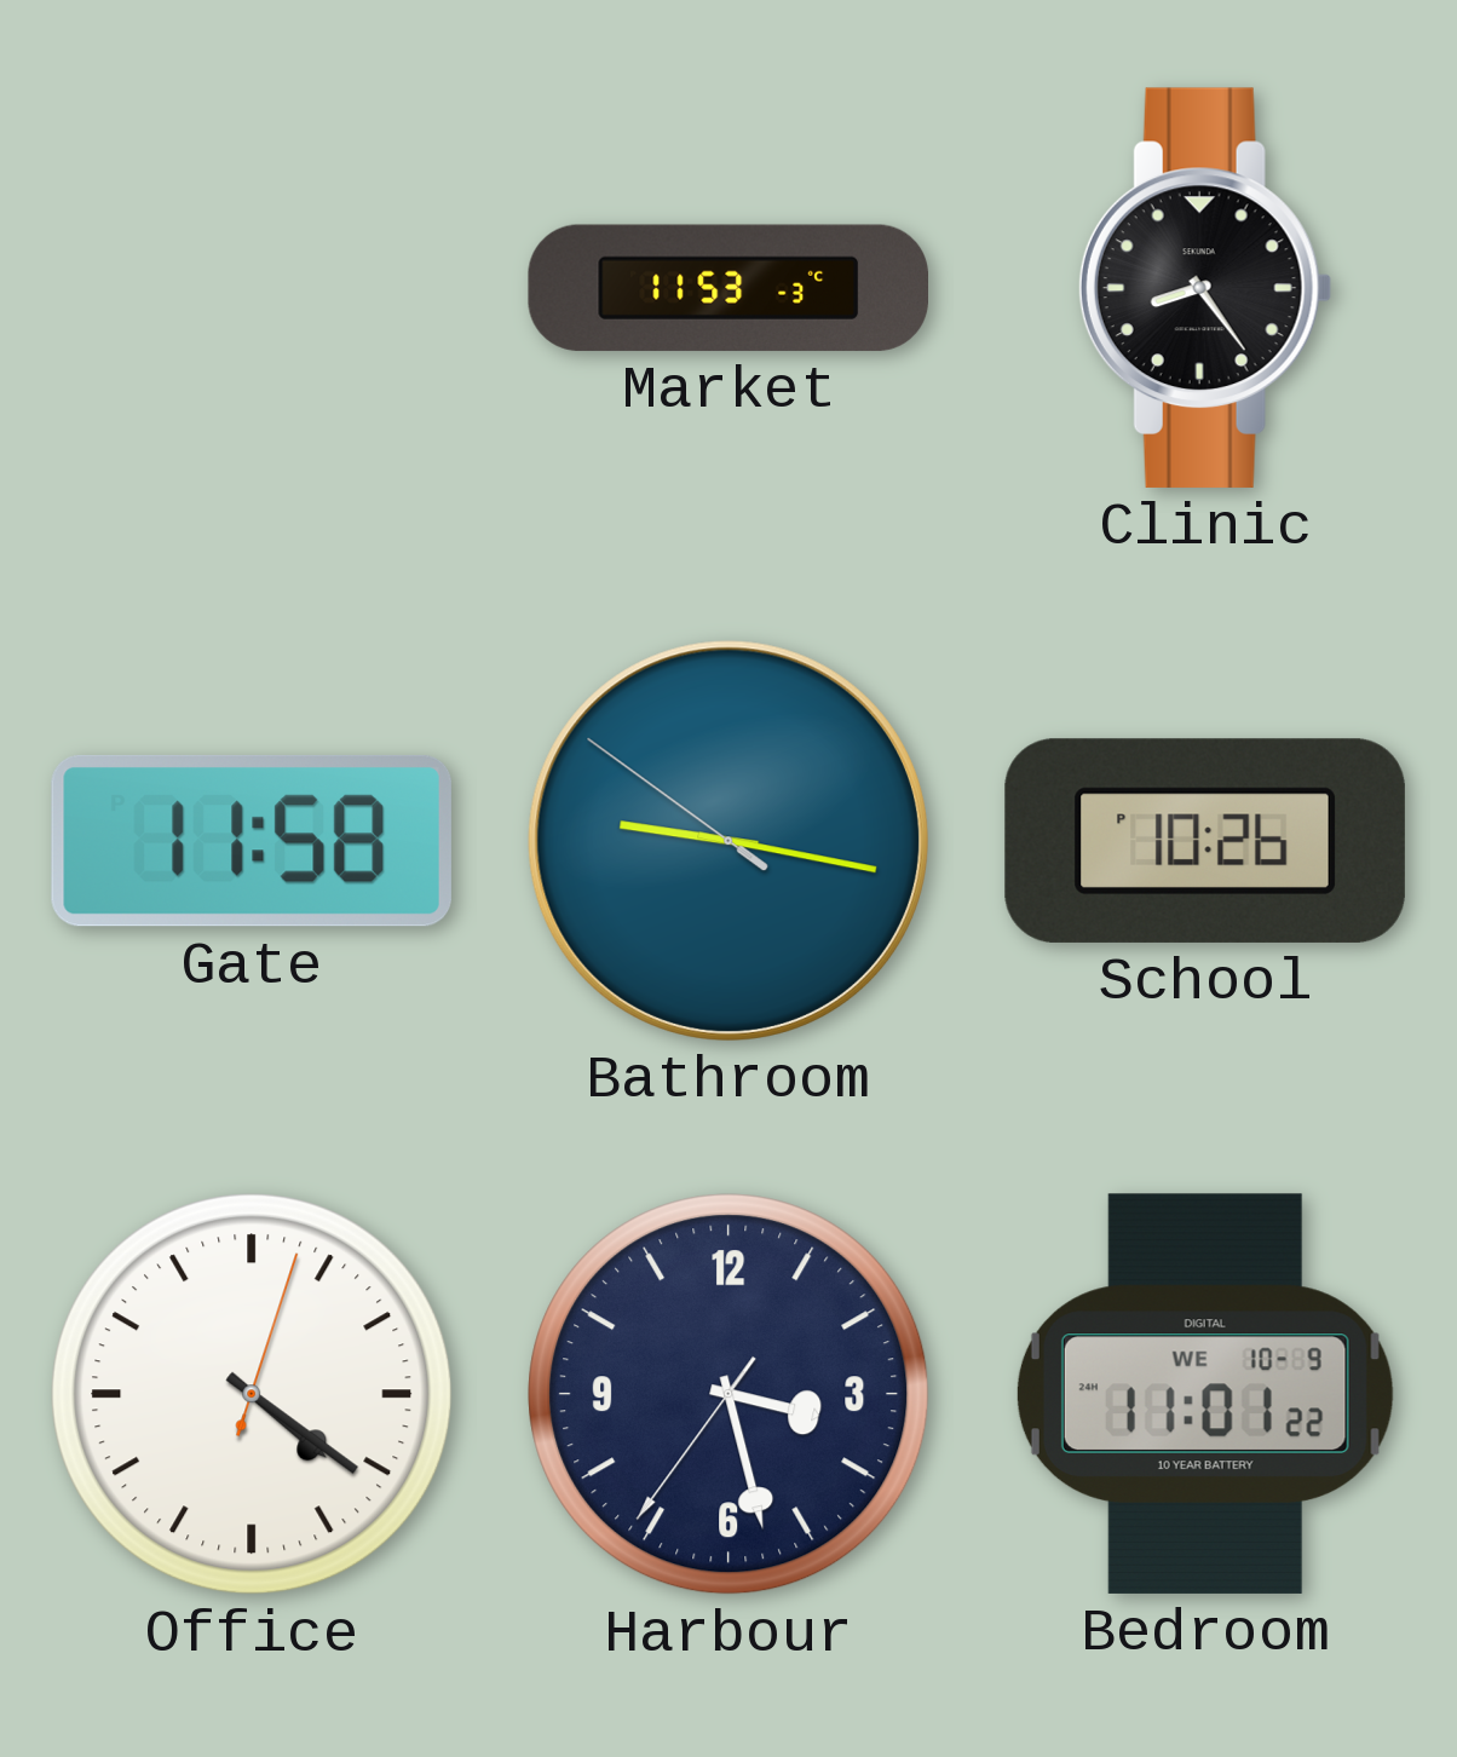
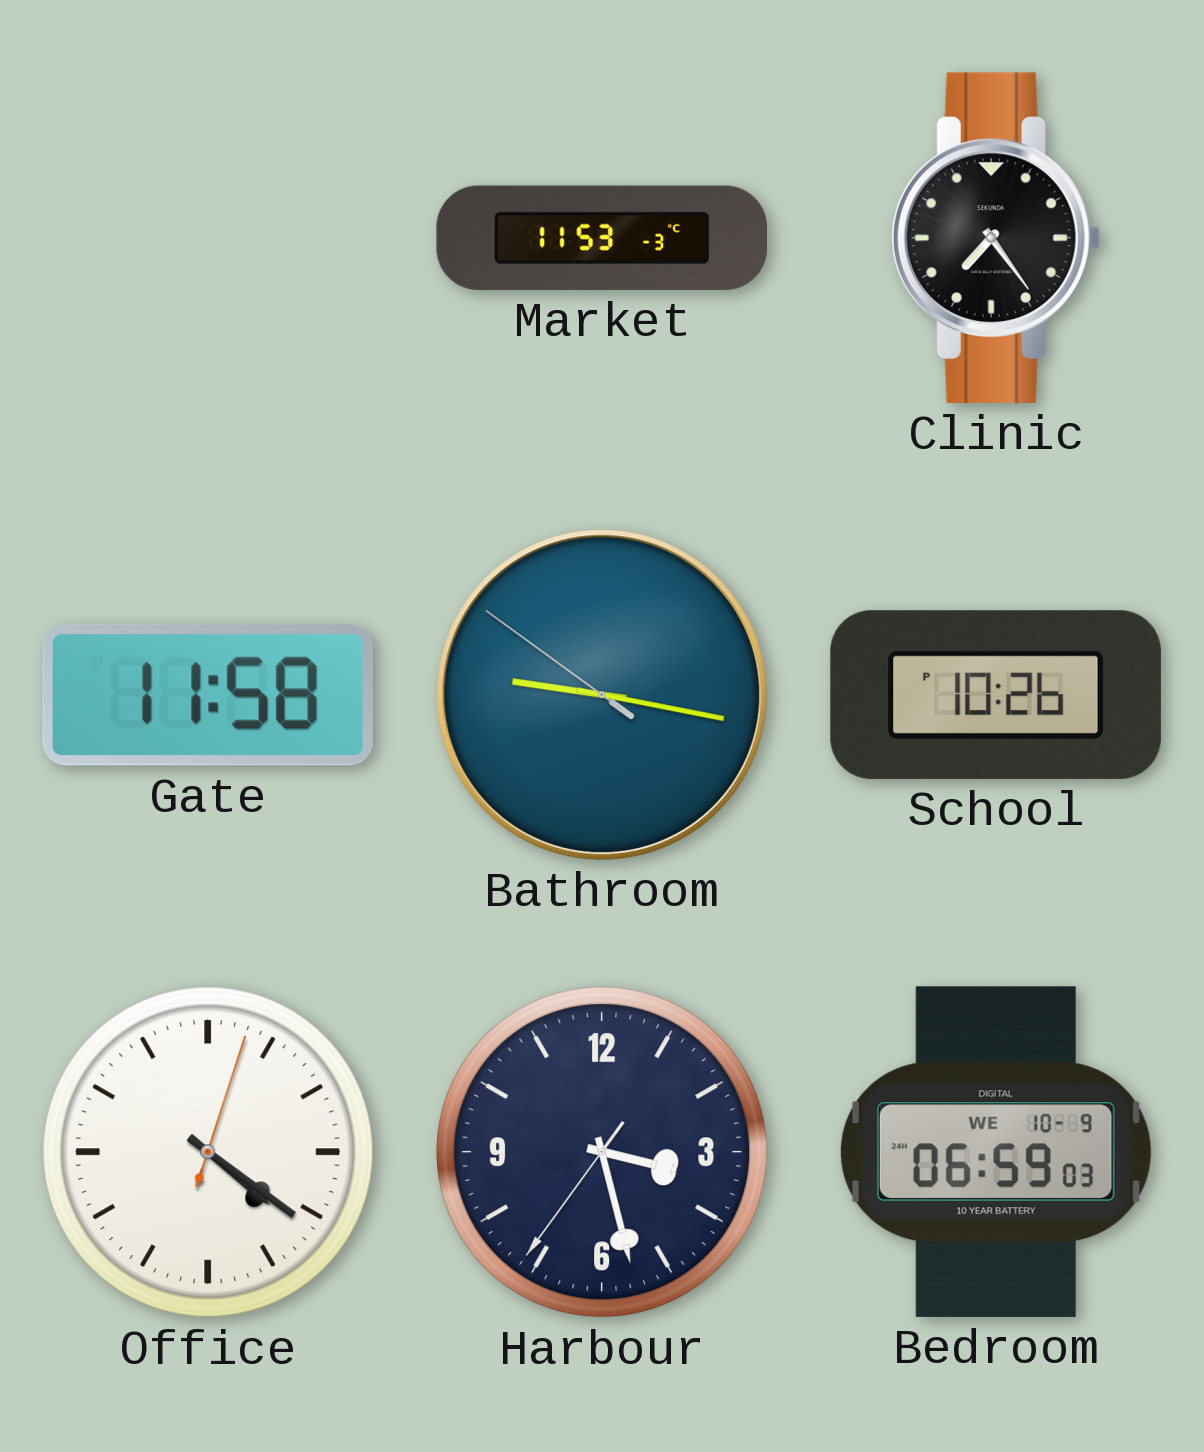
Clinic: 8:24 -> 7:24
Bedroom: 11:01 -> 06:59
